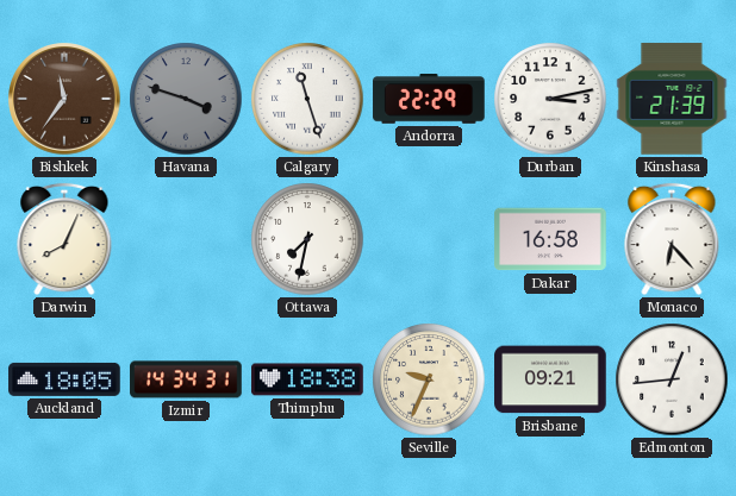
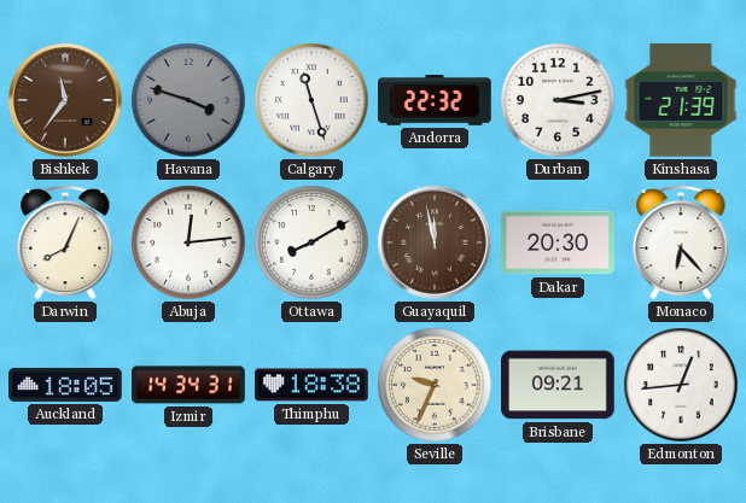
Andorra: 22:29 -> 22:32
Abuja: none -> 12:14
Ottawa: 7:32 -> 8:10
Guayaquil: none -> 11:58
Dakar: 16:58 -> 20:30
